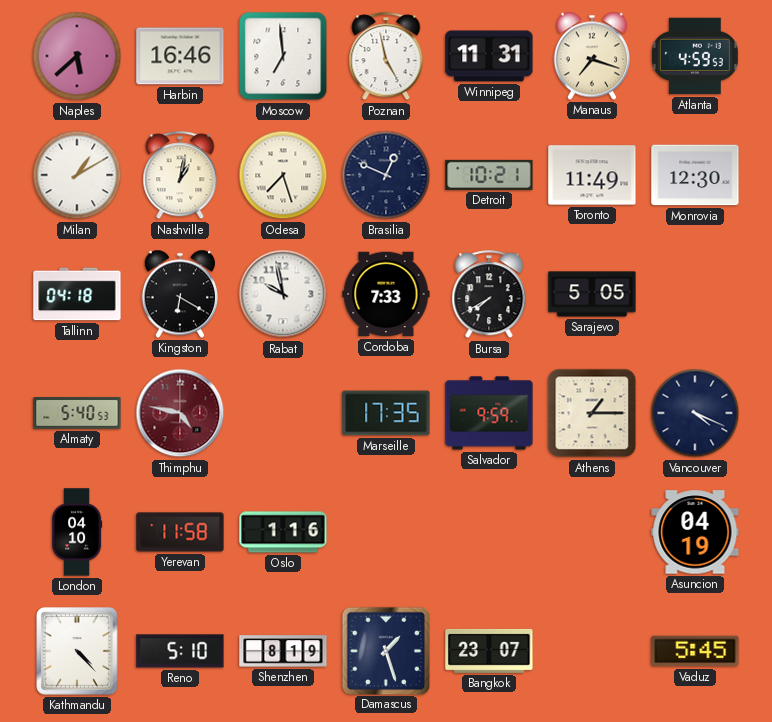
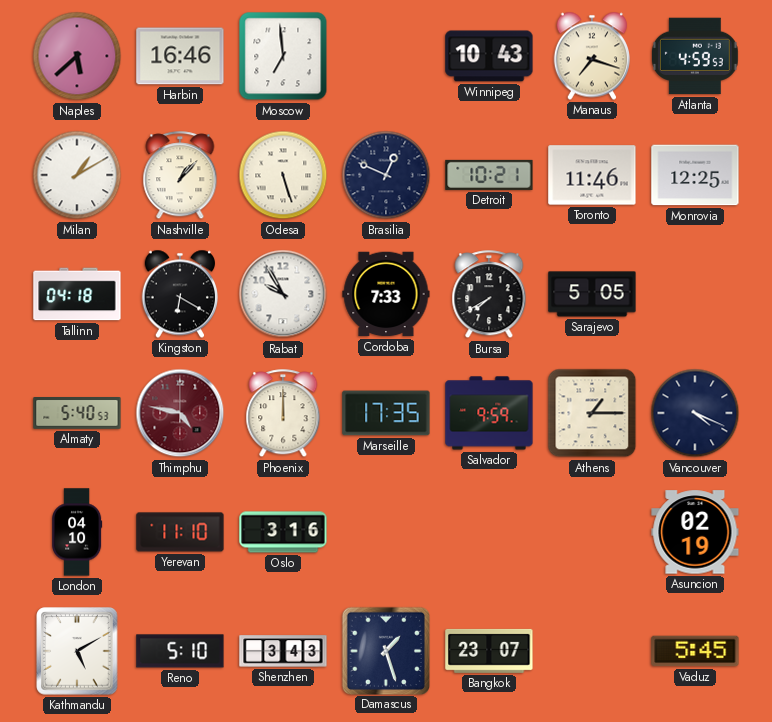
Poznan: 4:58 -> none
Winnipeg: 11:31 -> 10:43
Nashville: 1:02 -> 1:07
Odesa: 7:27 -> 5:27
Toronto: 11:49 -> 11:46
Monrovia: 12:30 -> 12:25
Rabat: 9:58 -> 9:55
Phoenix: none -> 12:00
Yerevan: 11:58 -> 11:10
Oslo: 1:16 -> 3:16
Asuncion: 04:19 -> 02:19
Kathmandu: 4:23 -> 5:10
Shenzhen: 8:19 -> 3:43
